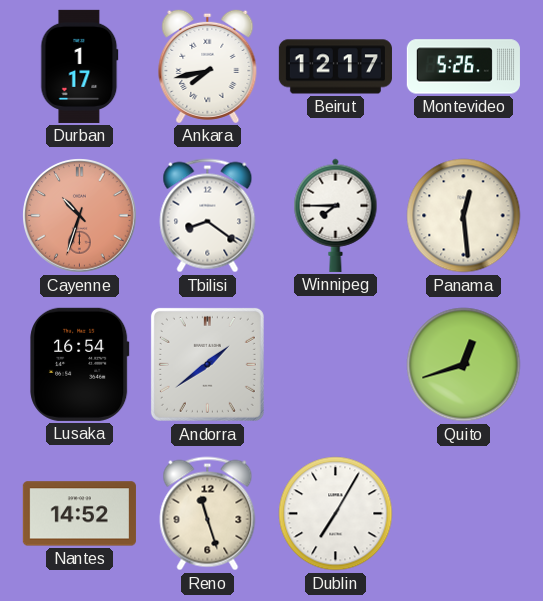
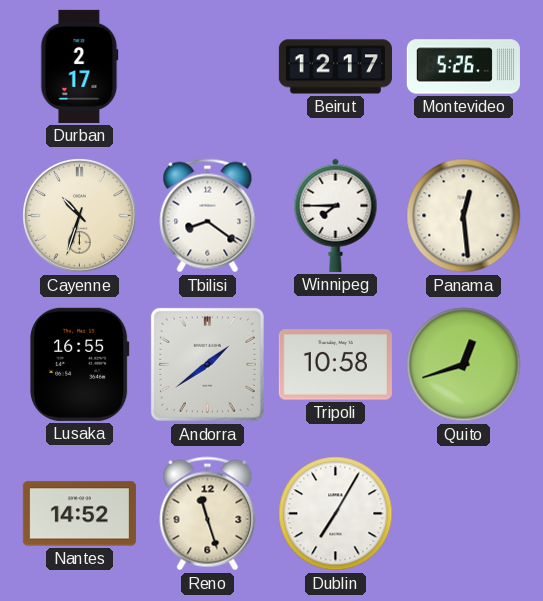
Durban: 1:17 -> 2:17
Ankara: 7:43 -> none
Cayenne dial: salmon -> cream
Lusaka: 16:54 -> 16:55
Tripoli: none -> 10:58
